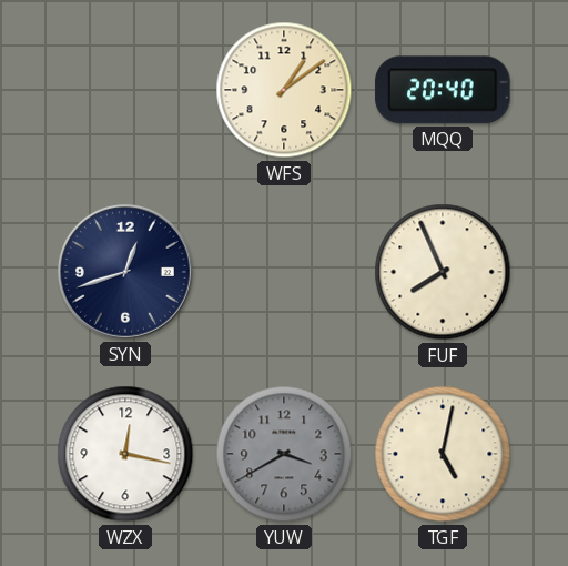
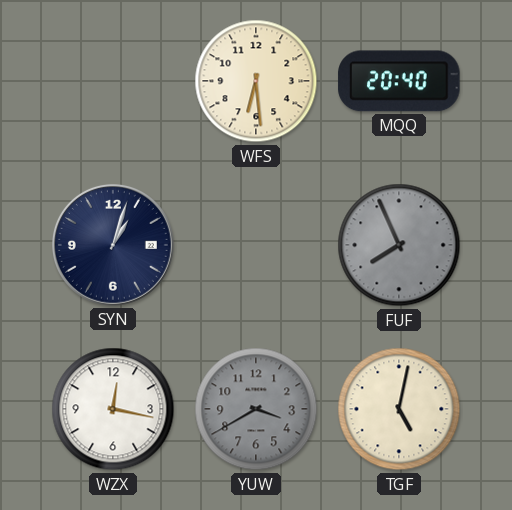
WFS: 1:09 -> 6:29
SYN: 12:42 -> 1:03
FUF dial: cream -> grey
